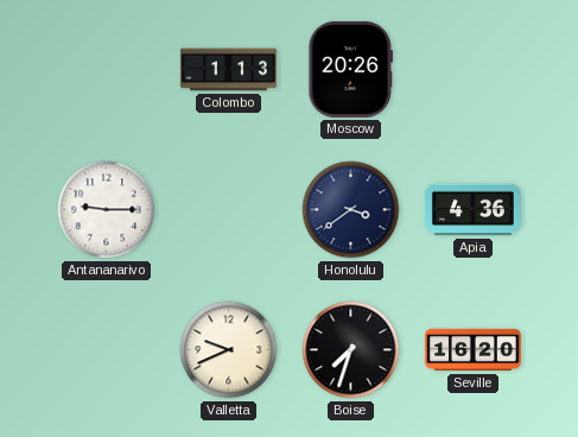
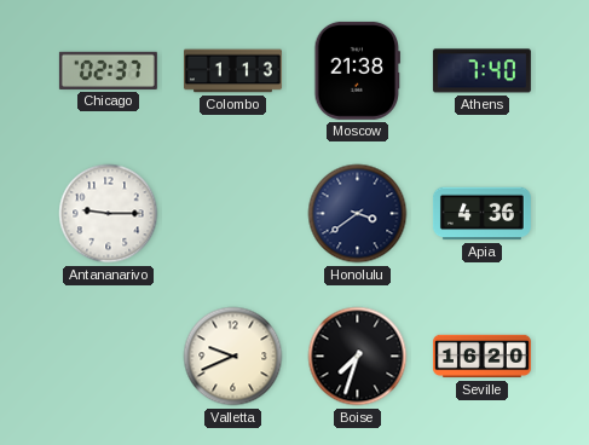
Chicago: none -> 02:37
Moscow: 20:26 -> 21:38
Athens: none -> 7:40
